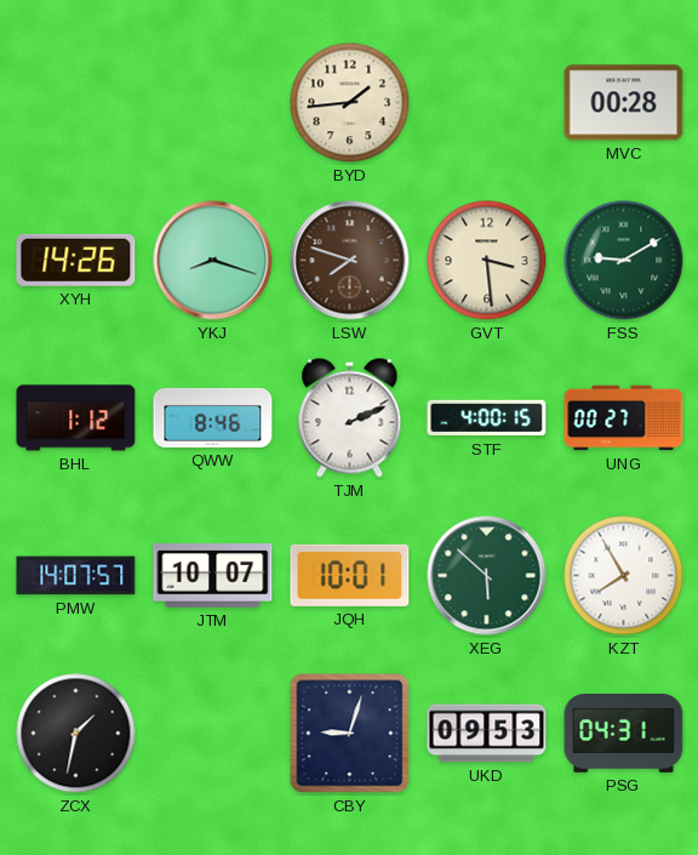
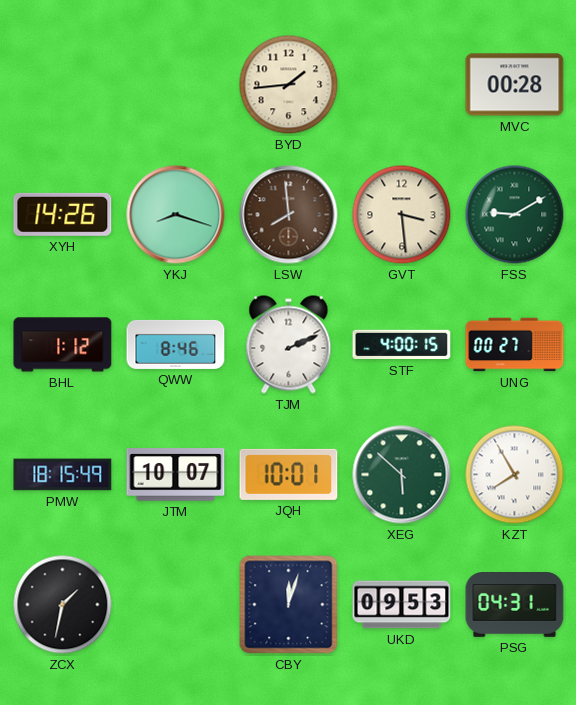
LSW: 7:48 -> 7:59
PMW: 14:07 -> 18:15
CBY: 9:03 -> 12:03
